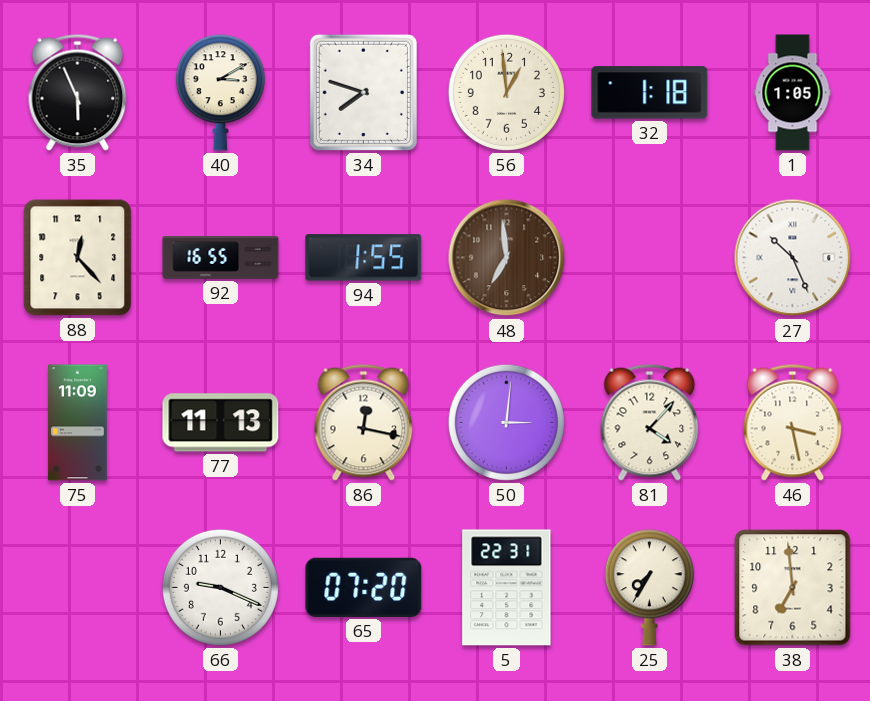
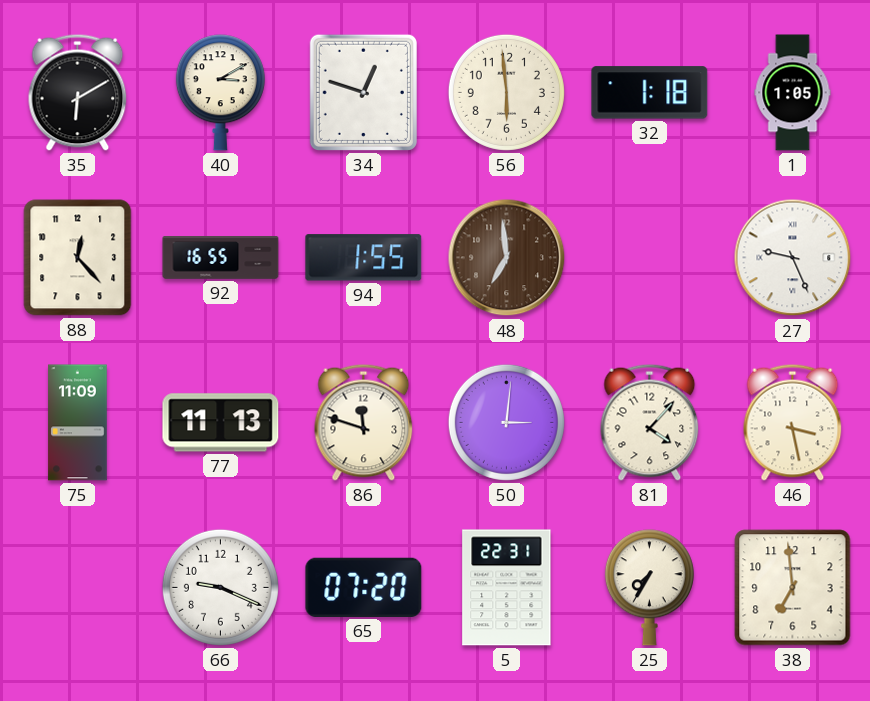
35: 5:56 -> 6:10
34: 7:48 -> 12:48
56: 12:59 -> 5:59
27: 10:26 -> 9:26
86: 12:17 -> 11:48
